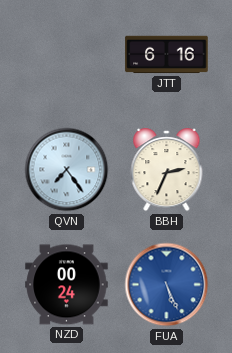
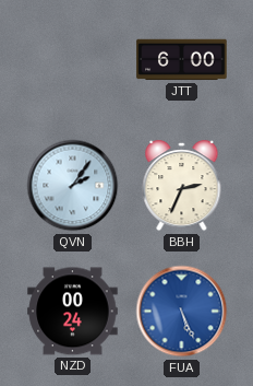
JTT: 6:16 -> 6:00
QVN: 7:24 -> 2:06
